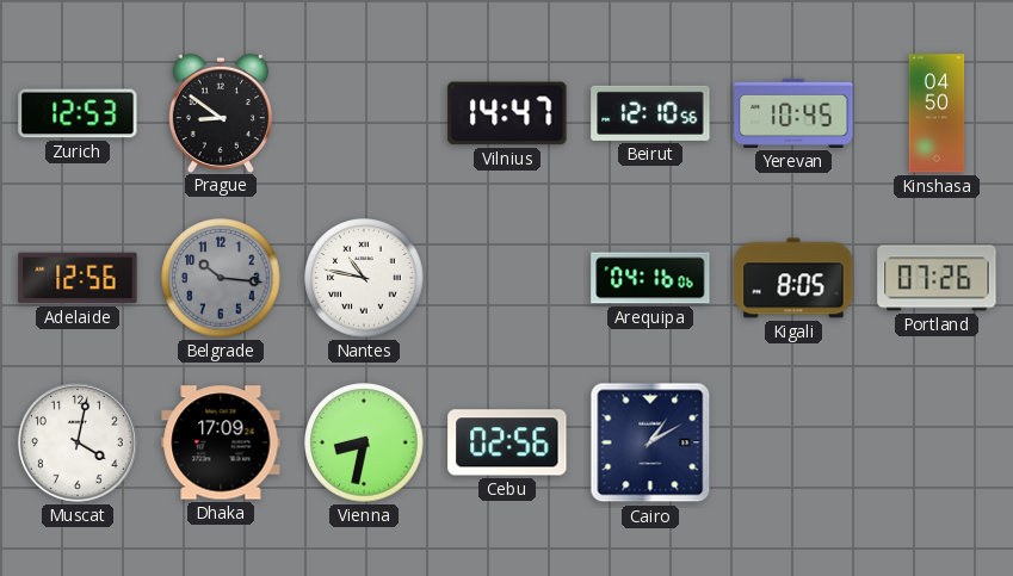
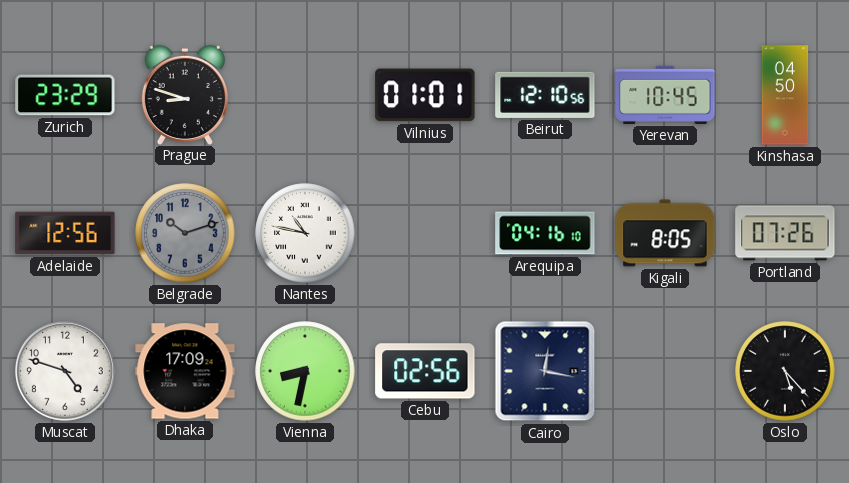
Zurich: 12:53 -> 23:29
Prague: 8:51 -> 8:48
Vilnius: 14:47 -> 01:01
Belgrade: 10:16 -> 10:12
Arequipa: 04:16:06 -> 04:16:10
Muscat: 4:02 -> 4:48
Cairo: 1:10 -> 12:17
Oslo: none -> 5:23
